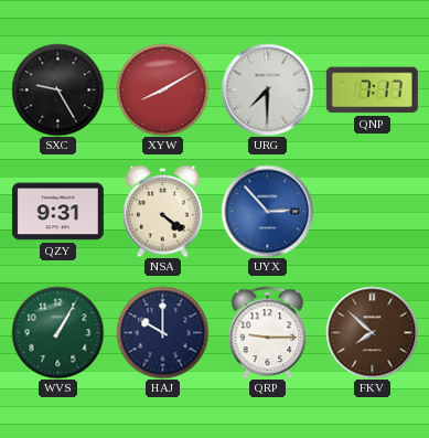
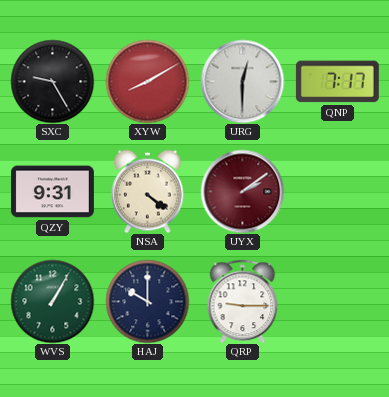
URG: 7:30 -> 12:30
UYX: 2:53 -> 2:09
UYX dial: blue -> burgundy
FKV: 7:52 -> none
